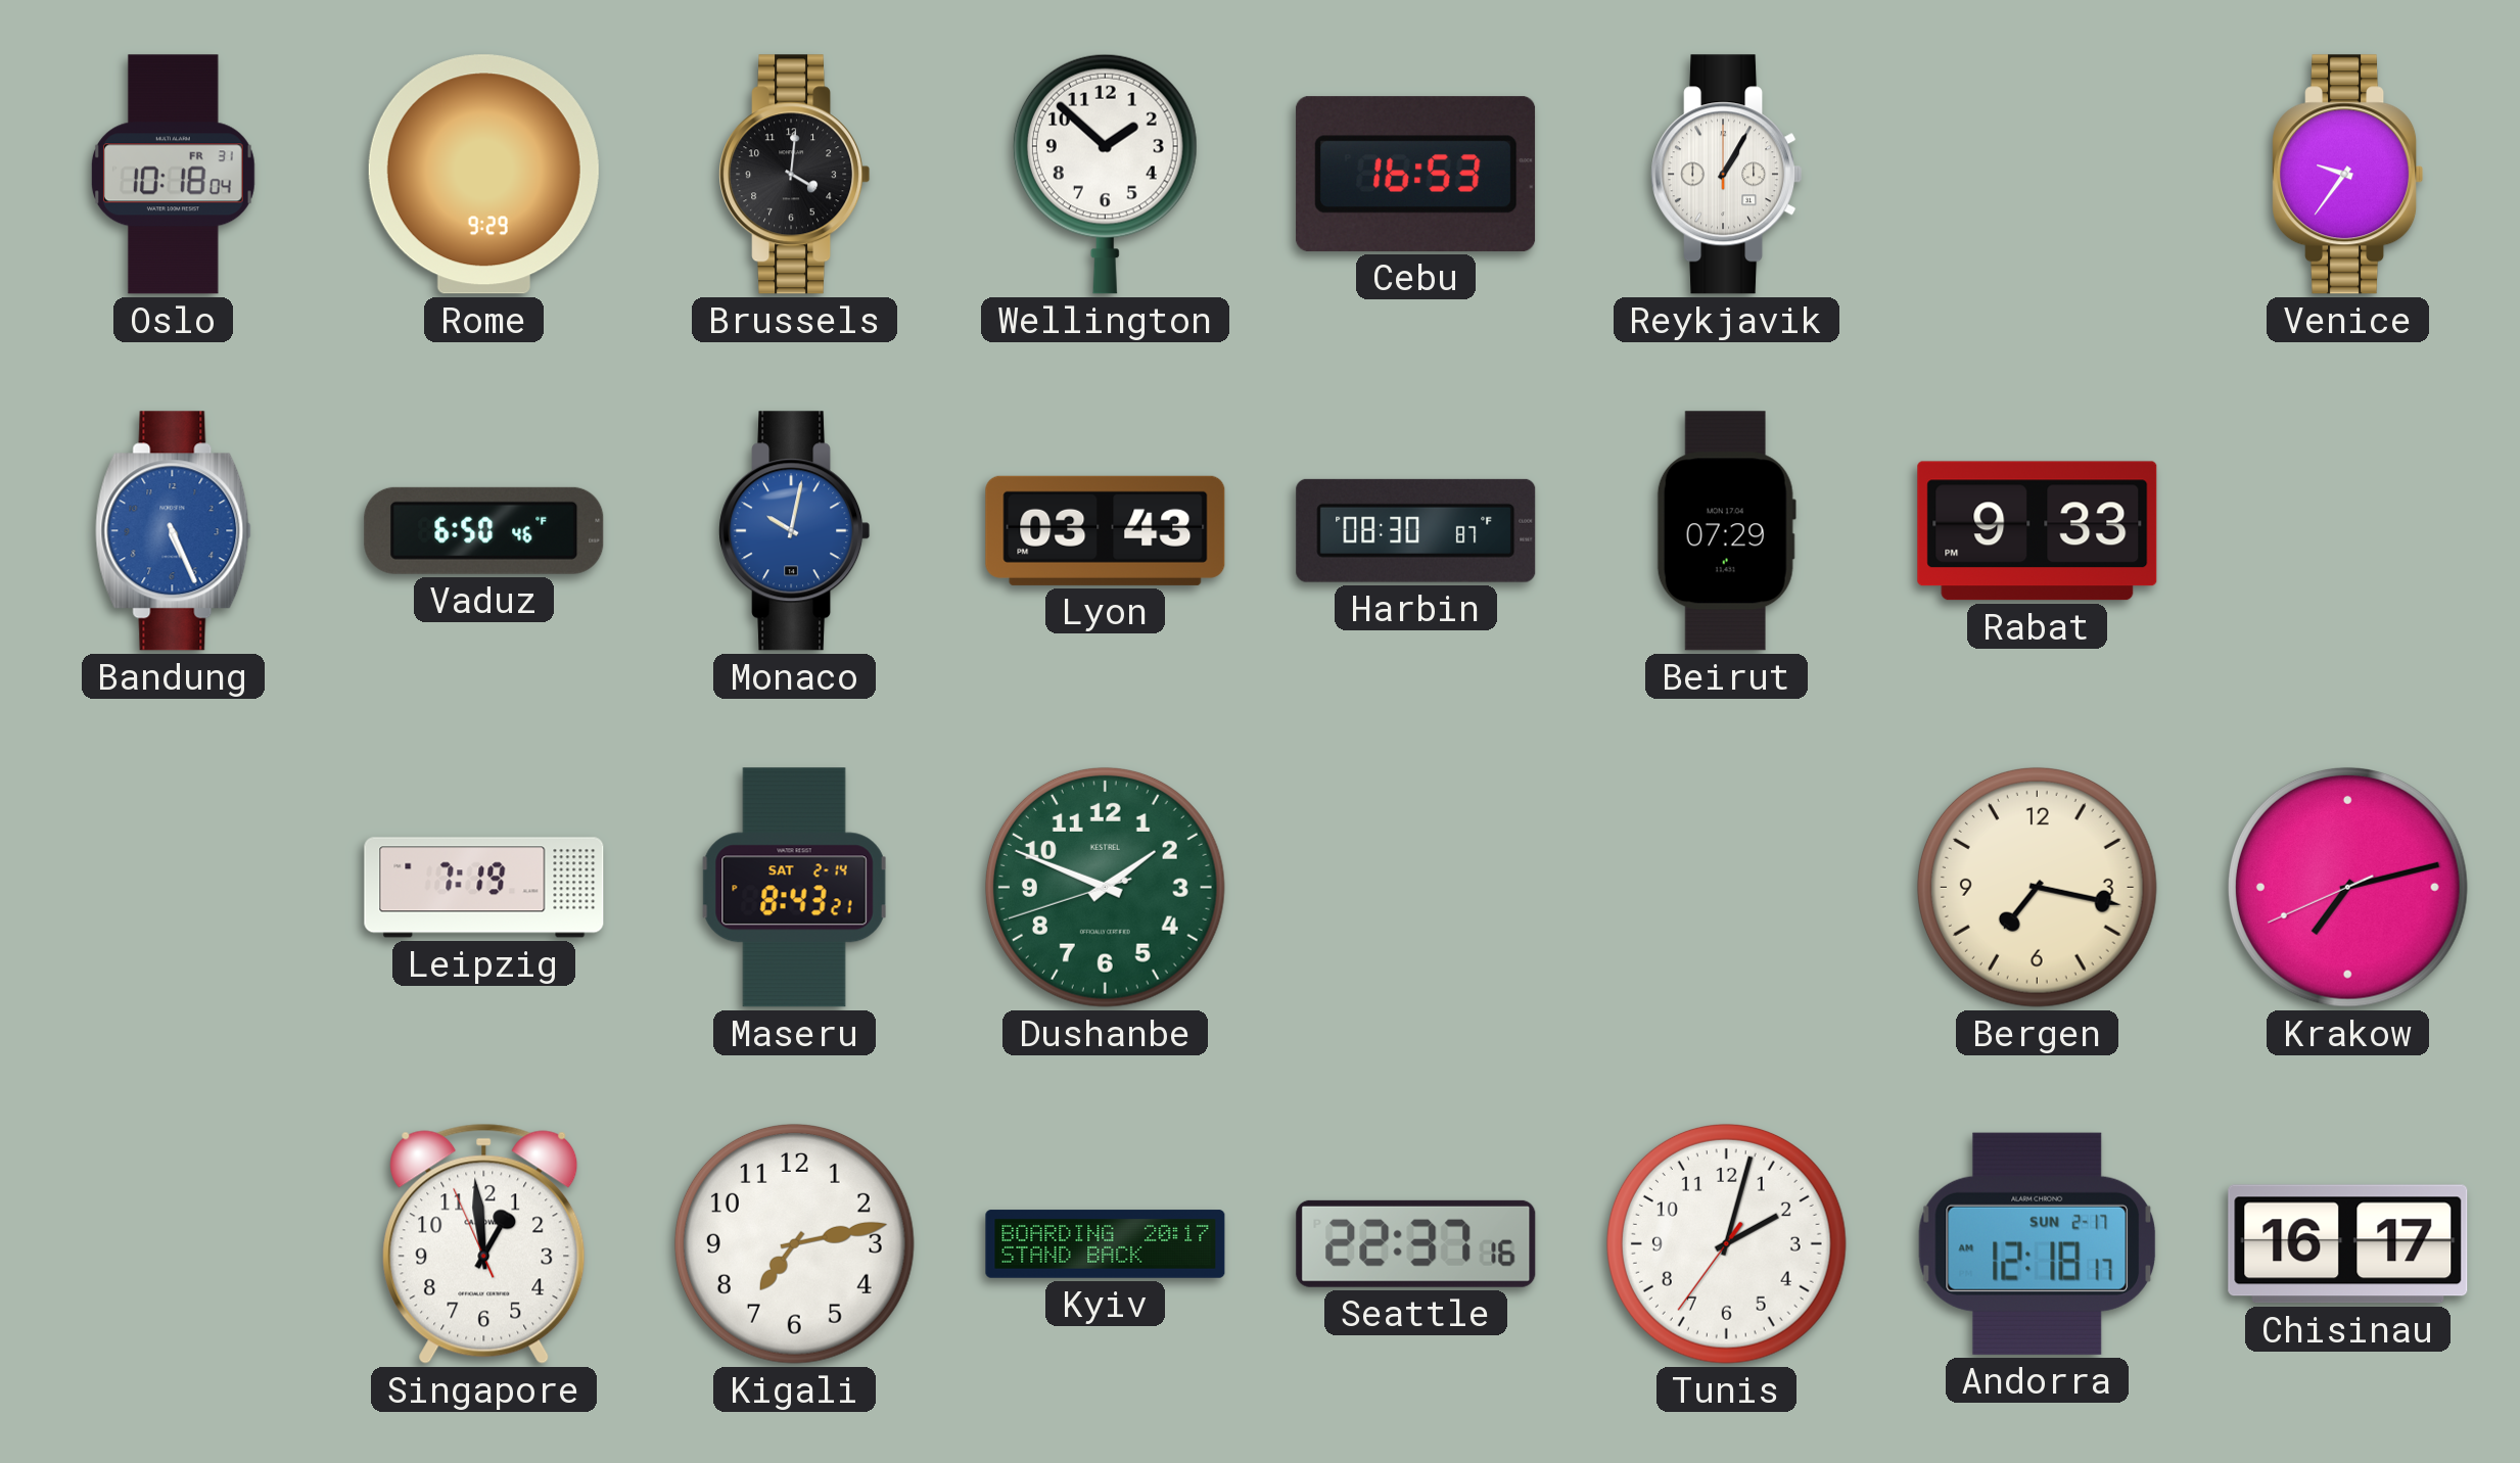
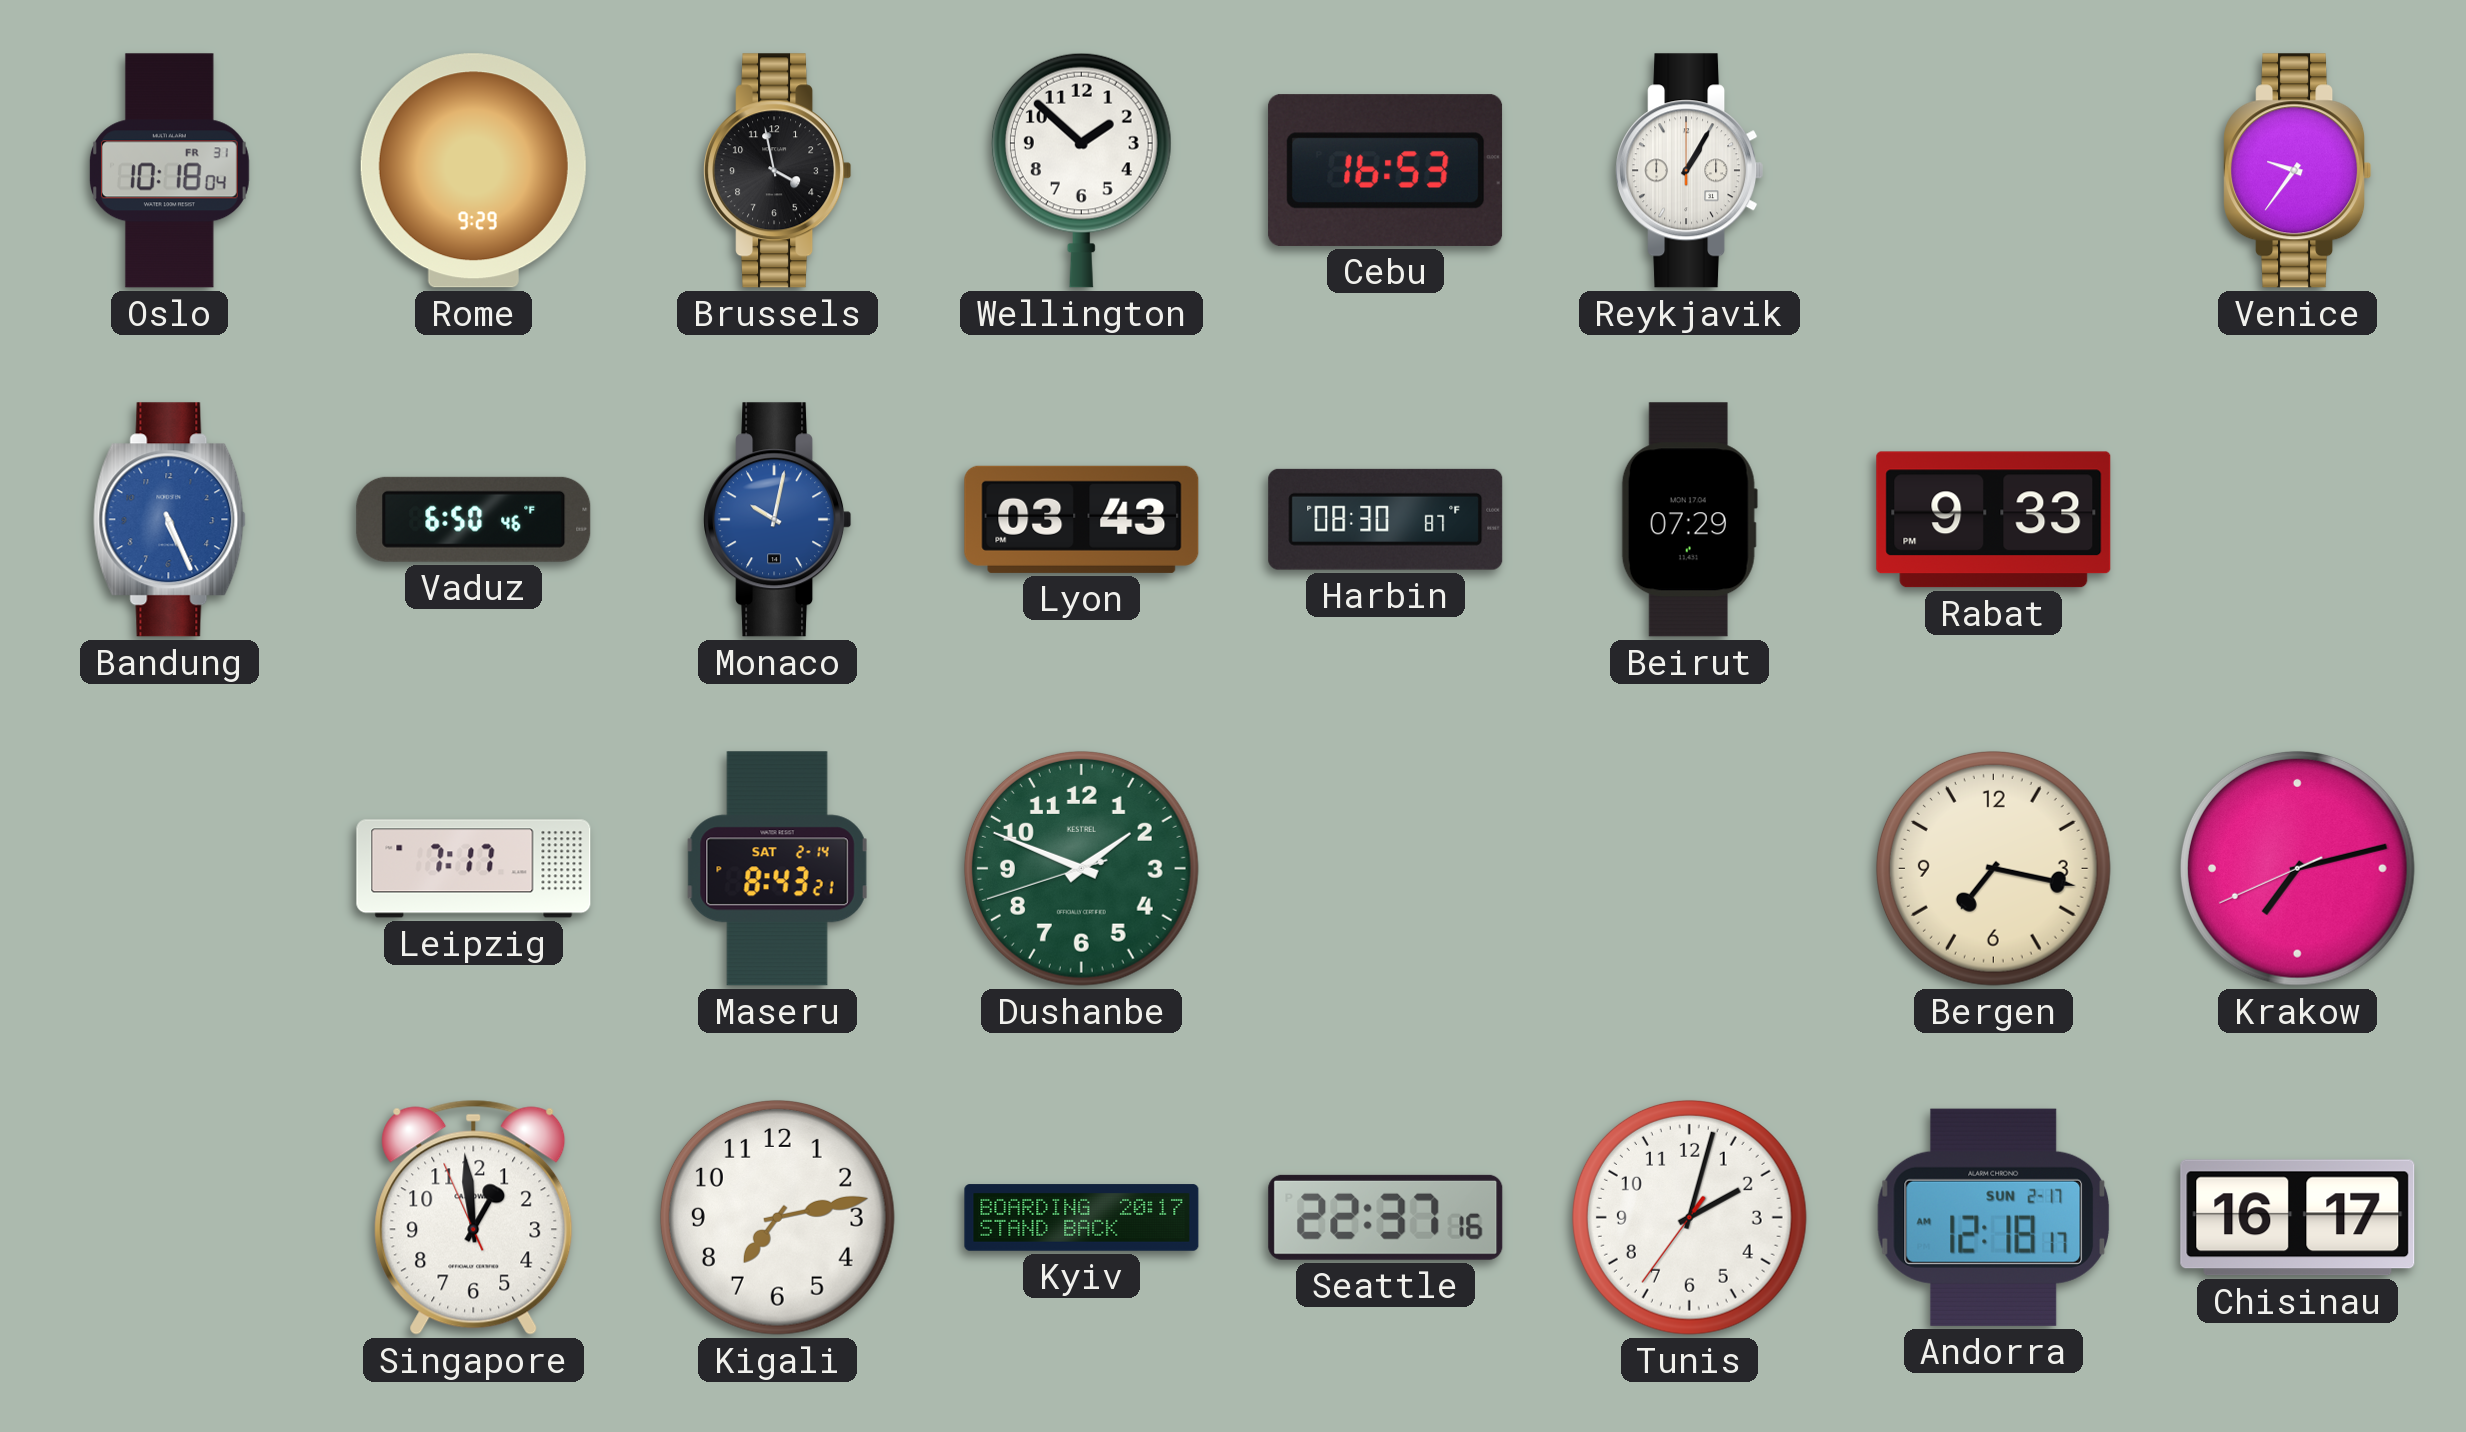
Brussels: 4:01 -> 3:58
Leipzig: 7:19 -> 7:17
